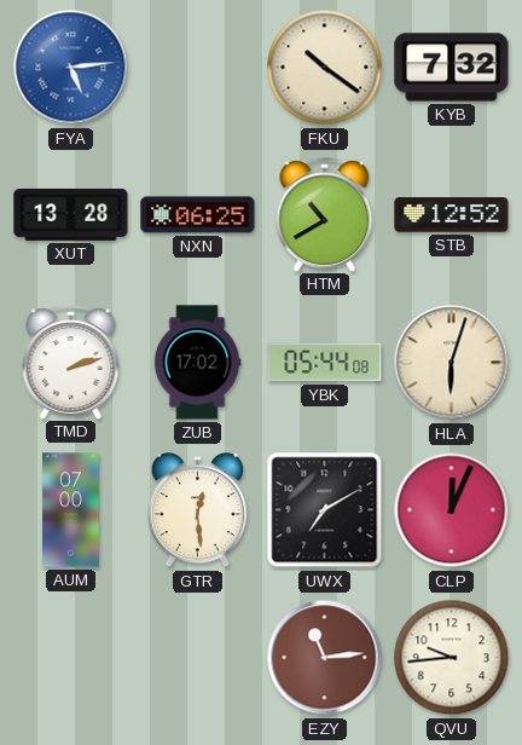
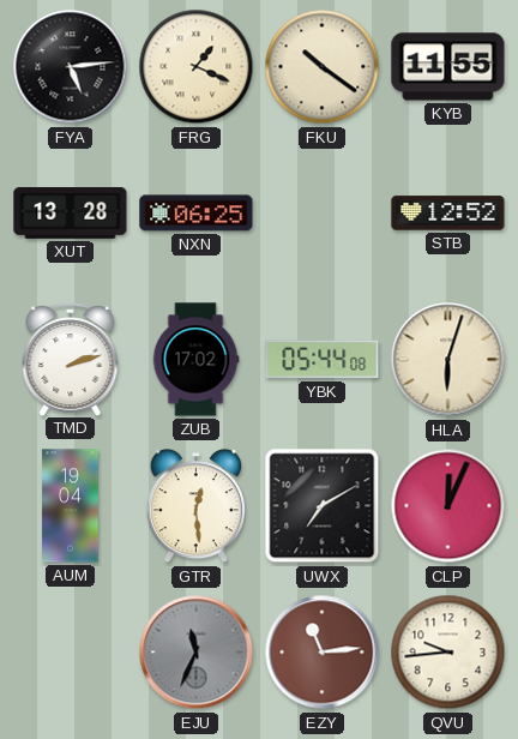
FYA dial: blue -> black
FRG: none -> 1:19
KYB: 7:32 -> 11:55
HTM: 10:40 -> none
AUM: 07:00 -> 19:04
EJU: none -> 11:34
